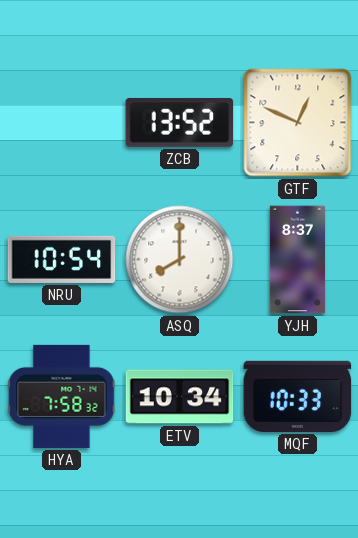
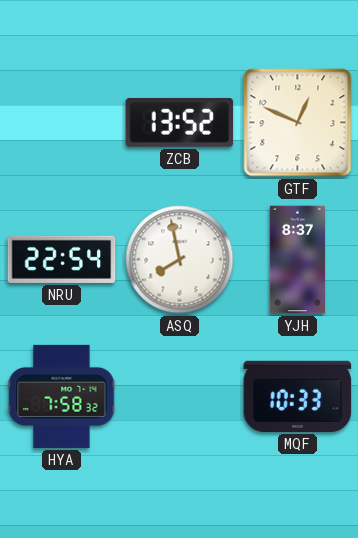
NRU: 10:54 -> 22:54
ASQ: 8:00 -> 7:58
ETV: 10:34 -> none
